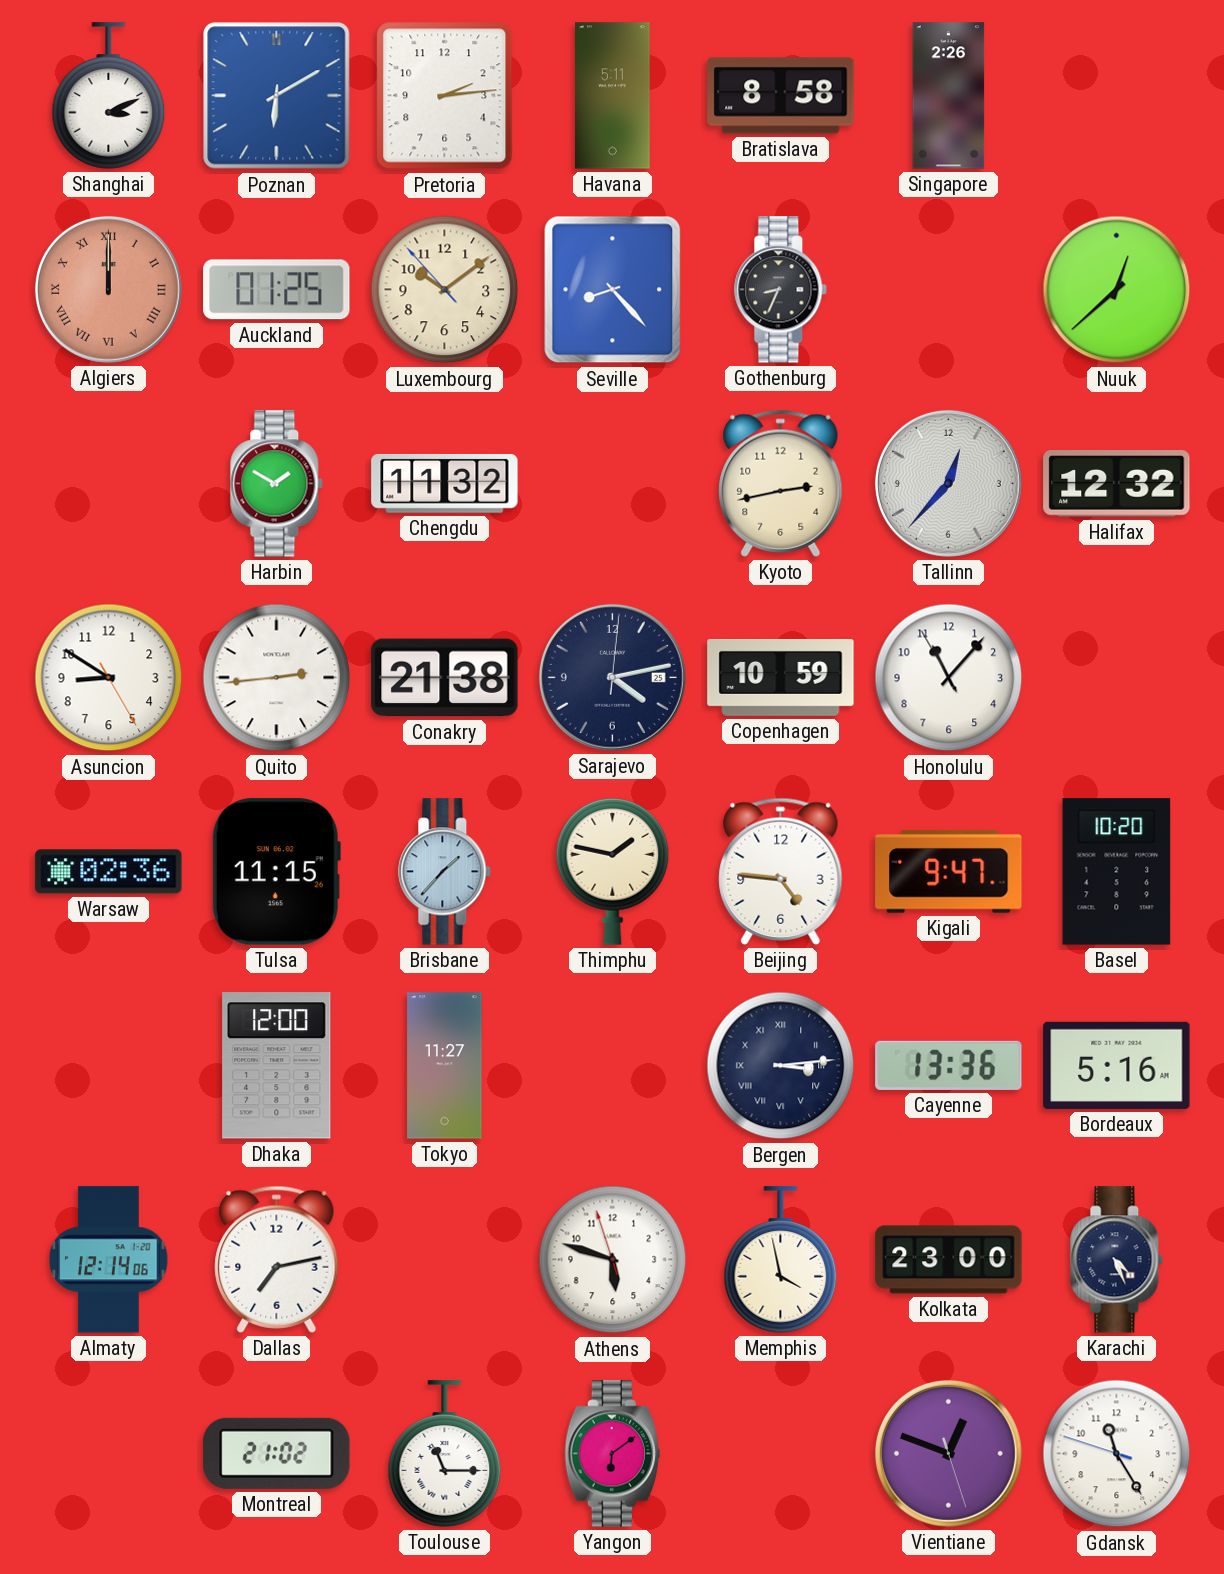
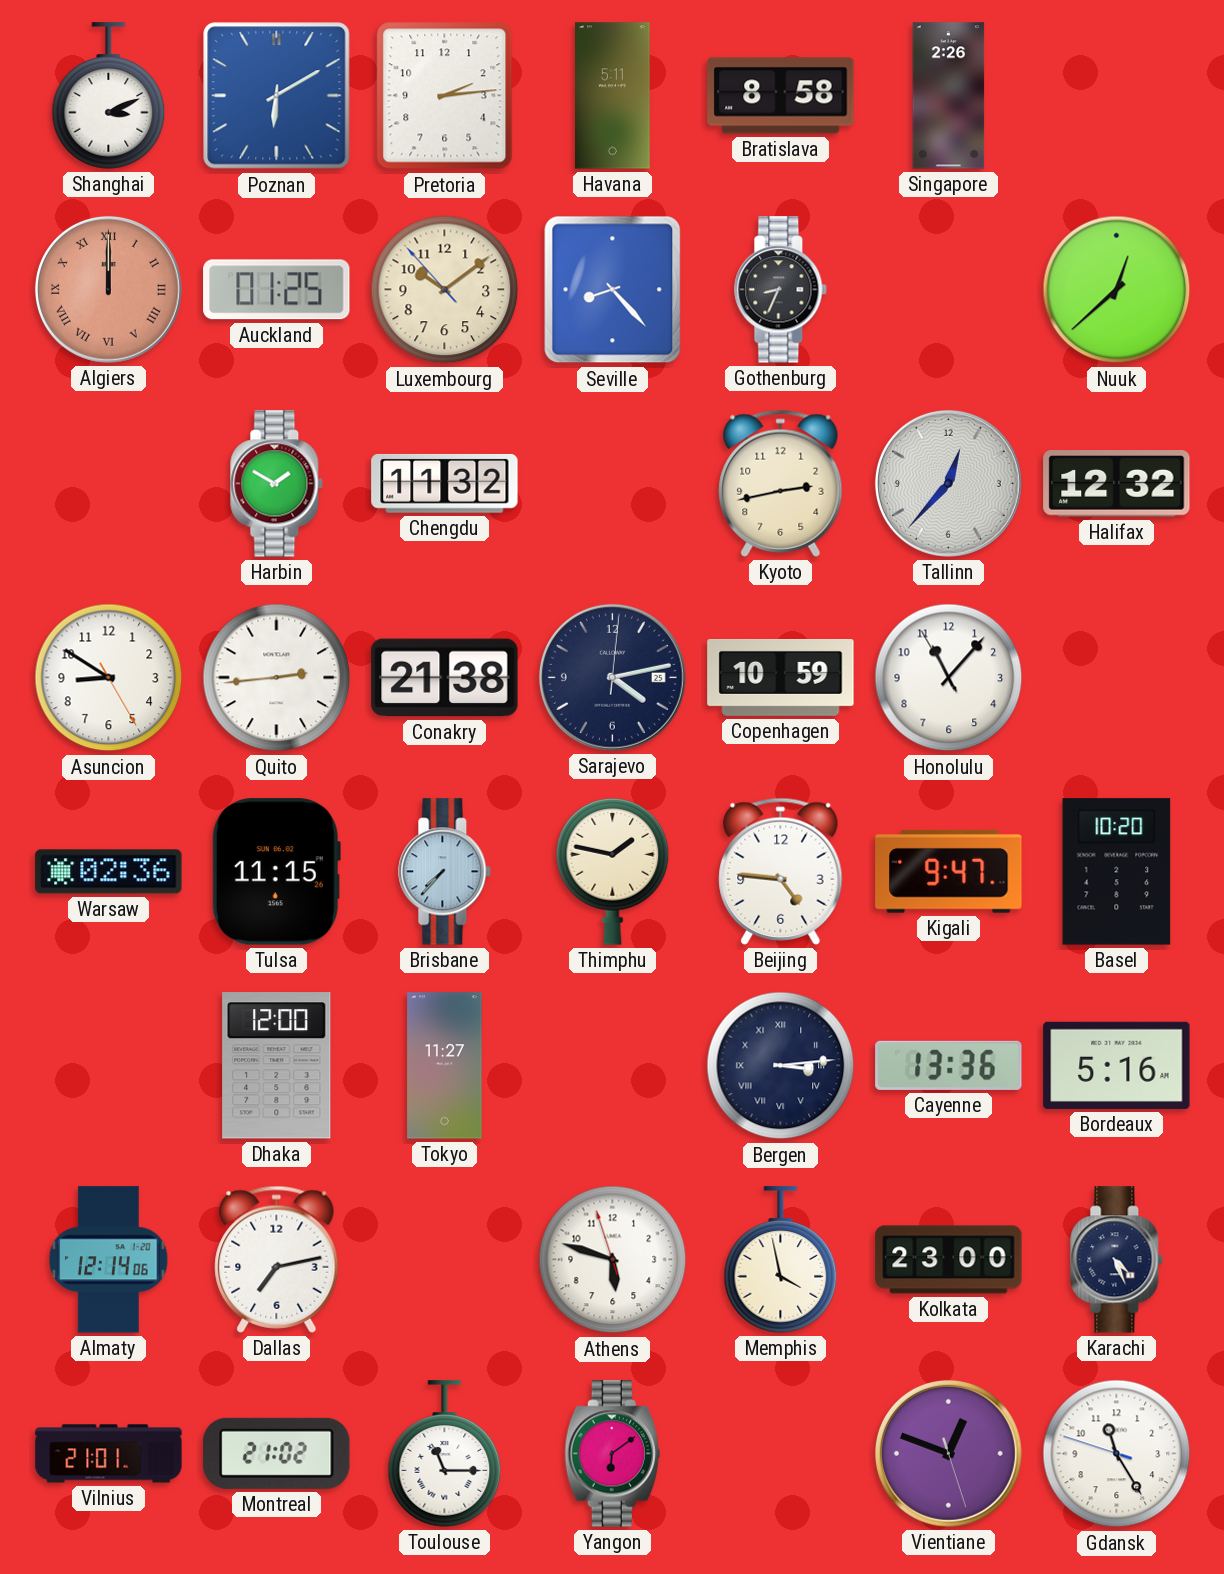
Brisbane: 1:37 -> 7:37
Vilnius: none -> 21:01
